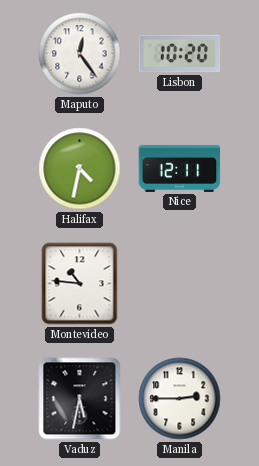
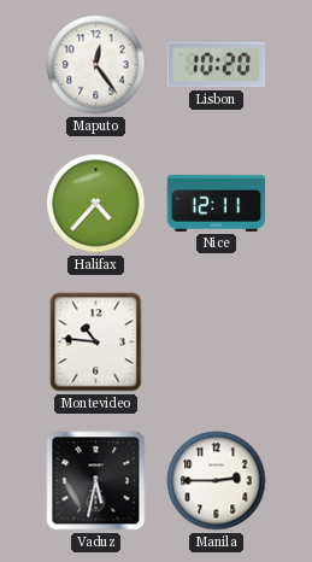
Halifax: 4:32 -> 4:37
